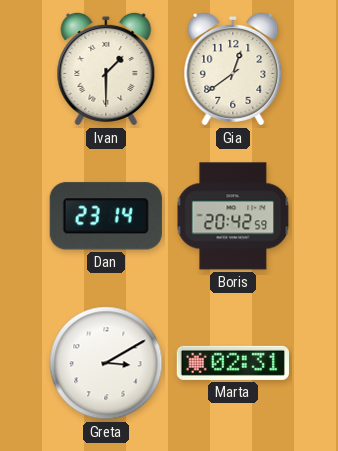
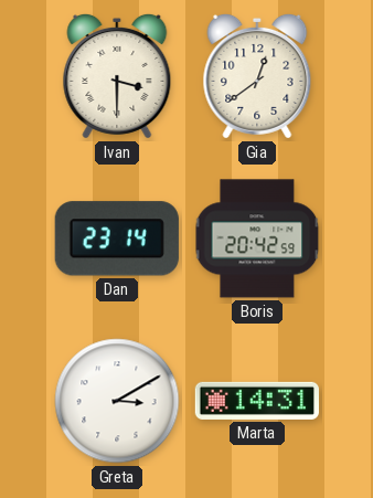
Ivan: 1:30 -> 3:30
Marta: 02:31 -> 14:31
